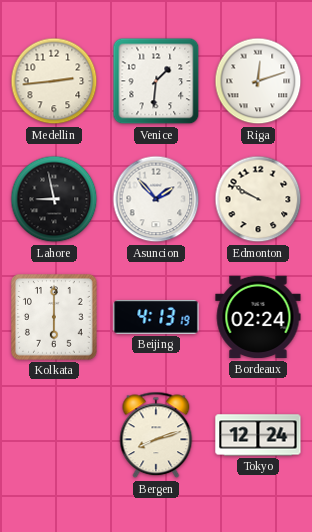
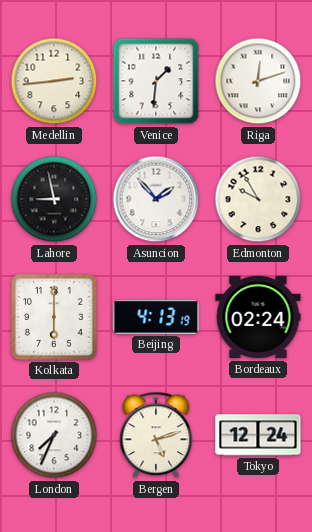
Edmonton: 9:50 -> 9:55
London: none -> 7:34
Bergen: 8:12 -> 5:12
